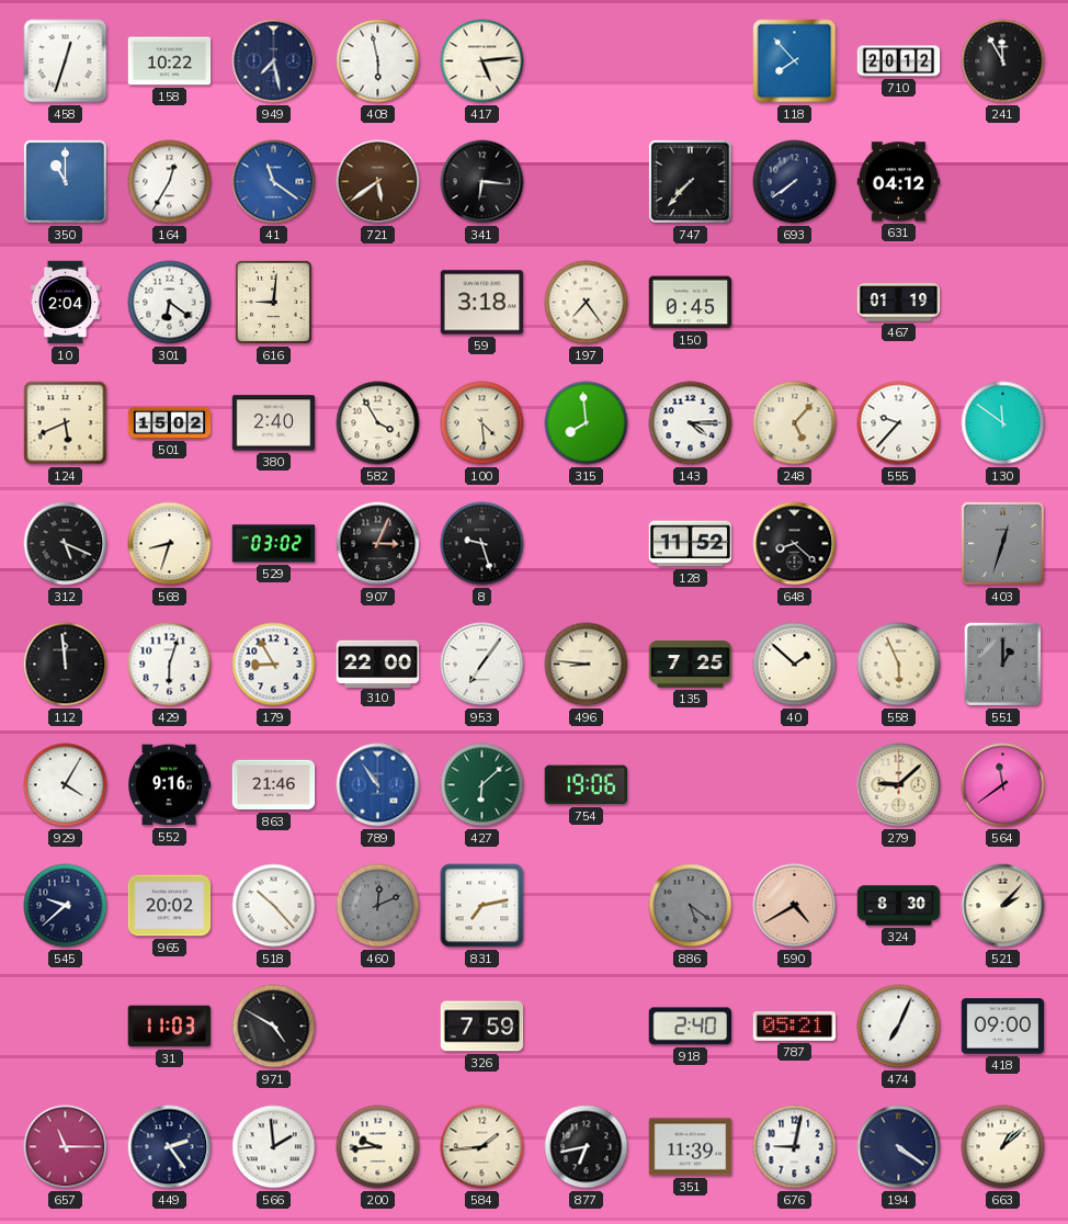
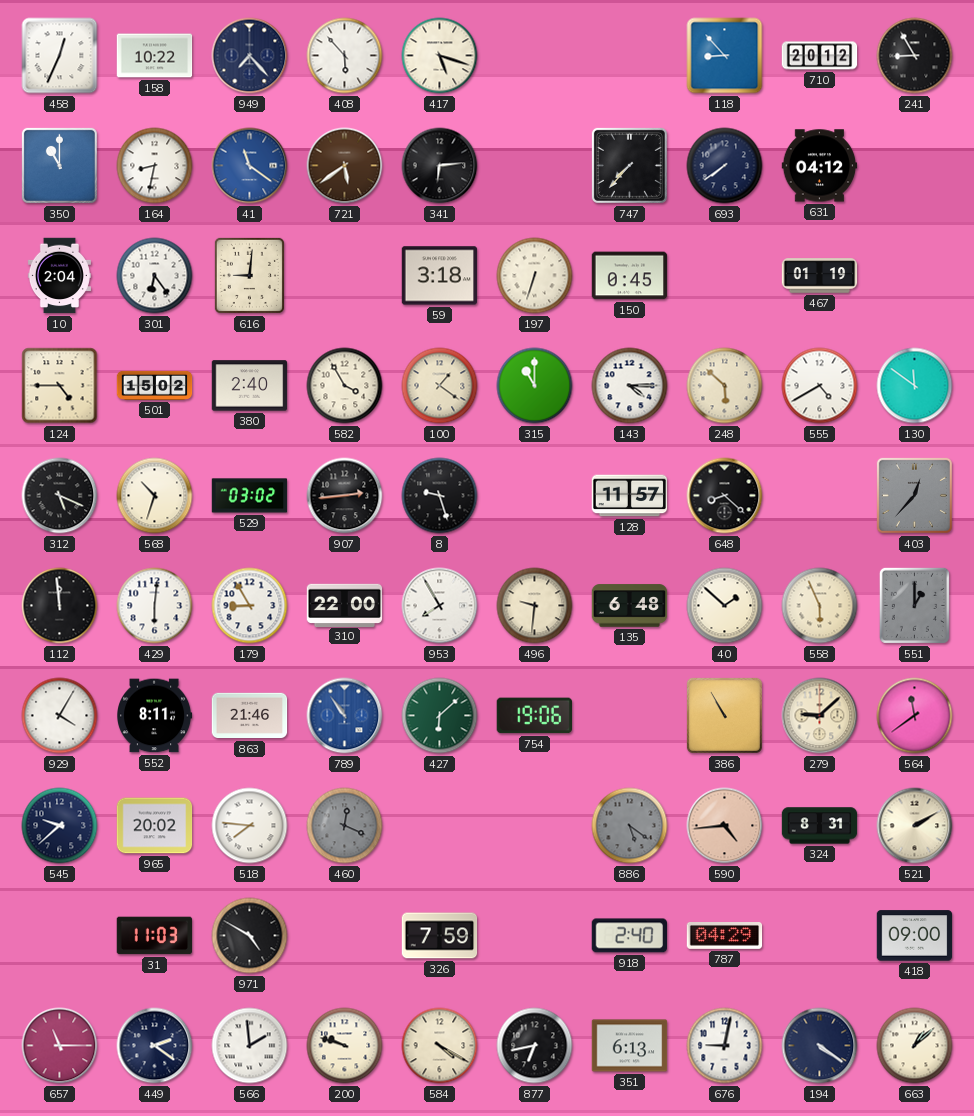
458: 12:33 -> 12:34
949: 7:28 -> 7:23
408: 5:58 -> 5:53
417: 5:14 -> 5:18
118: 7:53 -> 8:53
241: 11:55 -> 8:55
164: 12:35 -> 8:32
341: 6:16 -> 6:14
301: 6:21 -> 6:24
197: 7:24 -> 6:33
124: 5:41 -> 4:45
100: 4:29 -> 1:21
315: 7:59 -> 11:00
248: 5:07 -> 5:52
555: 9:37 -> 4:40
568: 8:33 -> 10:33
907: 3:04 -> 2:44
128: 11:52 -> 11:57
403: 12:33 -> 12:37
429: 6:03 -> 6:01
953: 7:06 -> 7:55
496: 8:46 -> 9:31
135: 7:25 -> 6:48
552: 9:16 -> 8:11
386: none -> 10:55
518: 10:23 -> 7:46
460: 12:11 -> 12:19
831: 7:13 -> none
590: 4:40 -> 4:44
324: 8:30 -> 8:31
521: 2:07 -> 2:10
787: 05:21 -> 04:29
474: 7:04 -> none
449: 2:24 -> 2:21
200: 9:44 -> 9:48
584: 1:44 -> 4:20
351: 11:39 -> 6:13
